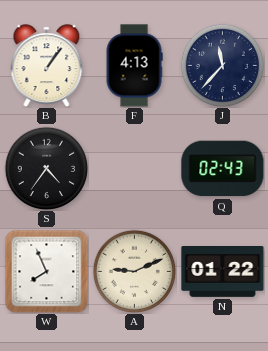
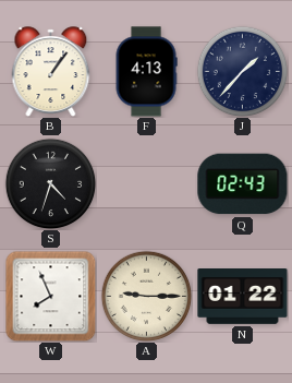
J: 11:37 -> 1:37
S: 4:36 -> 4:33
A: 9:11 -> 9:15
